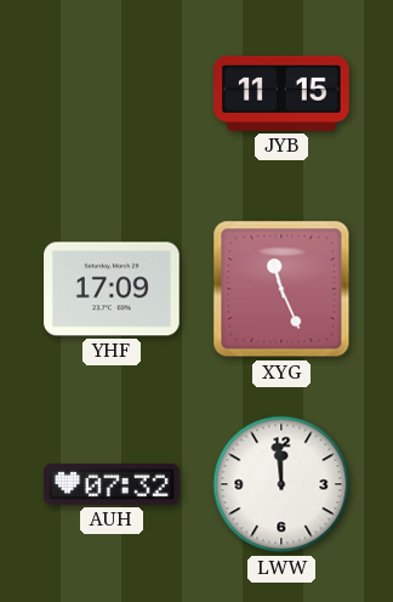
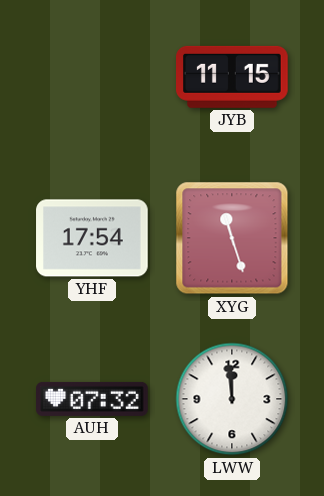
YHF: 17:09 -> 17:54
XYG: 11:26 -> 11:27
